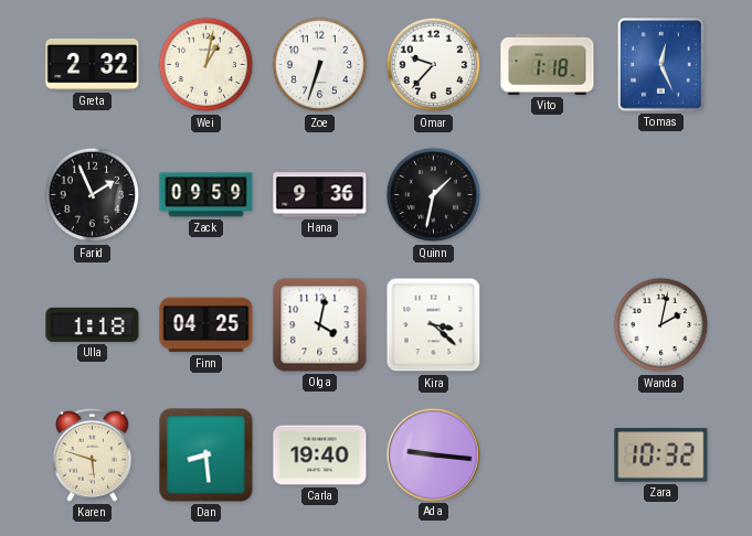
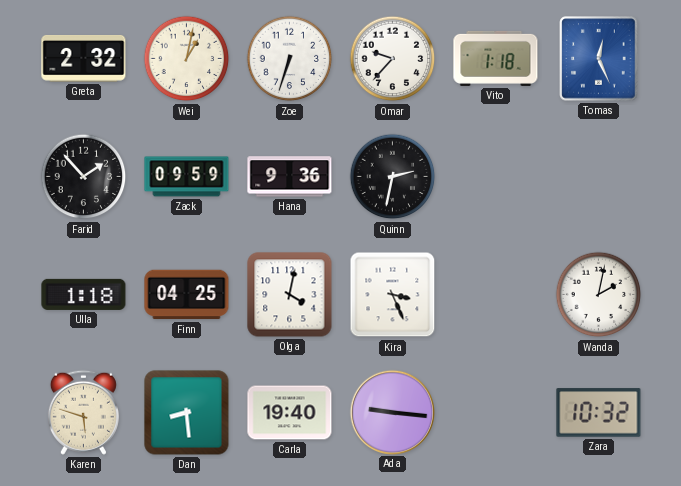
Farid: 1:56 -> 1:53
Quinn: 1:32 -> 2:32
Kira: 3:22 -> 3:26
